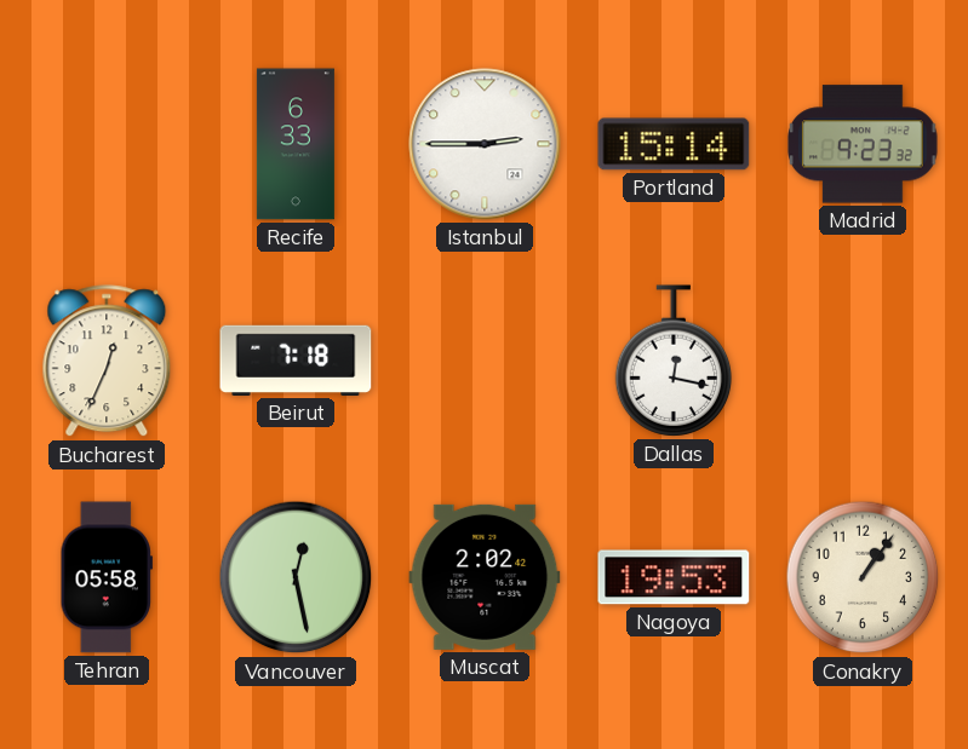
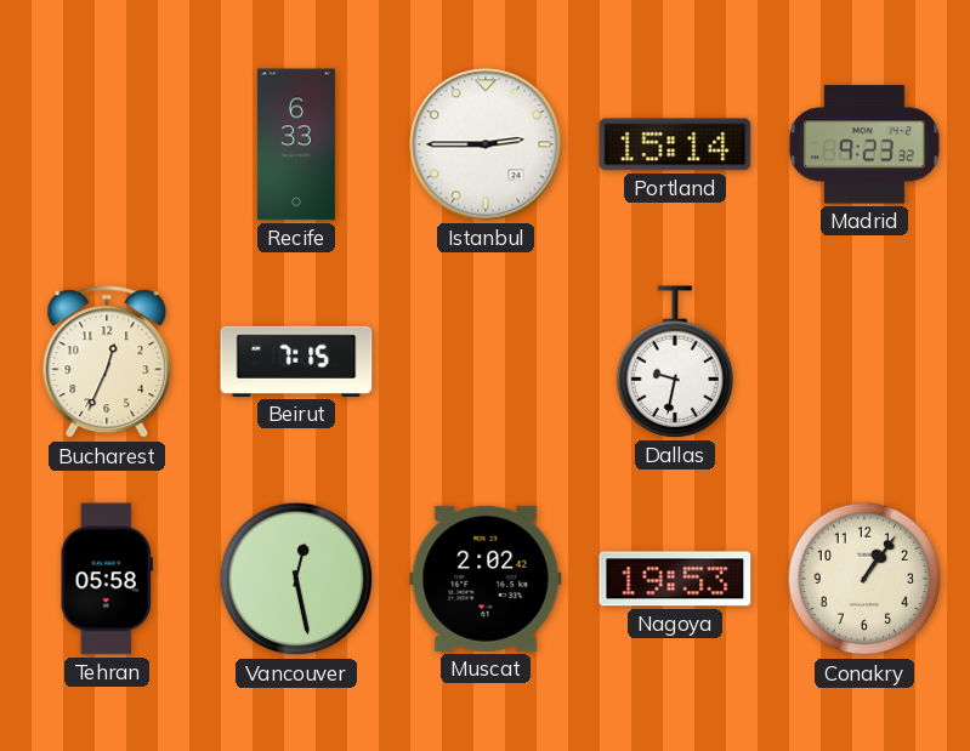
Beirut: 7:18 -> 7:15
Dallas: 12:17 -> 9:32
